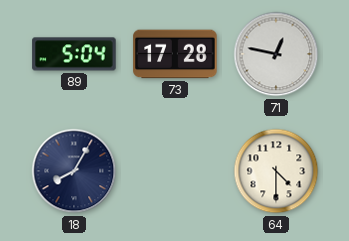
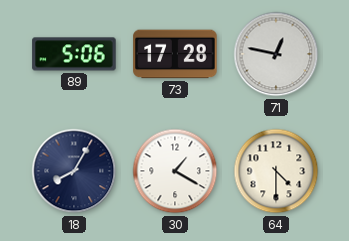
89: 5:04 -> 5:06
30: none -> 1:20
